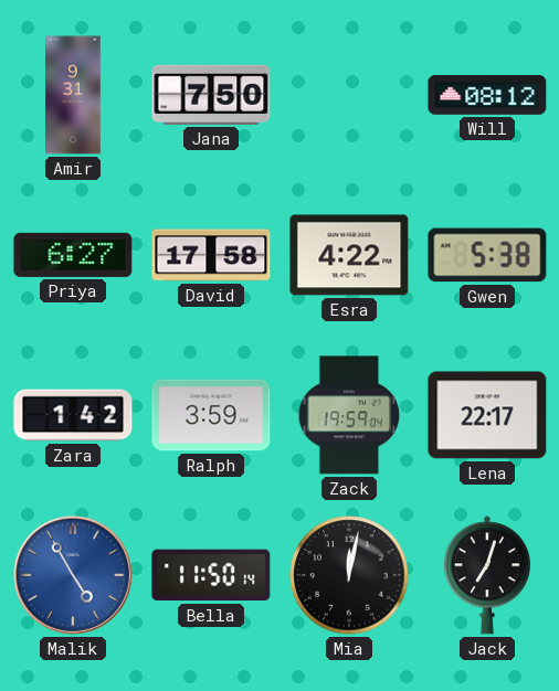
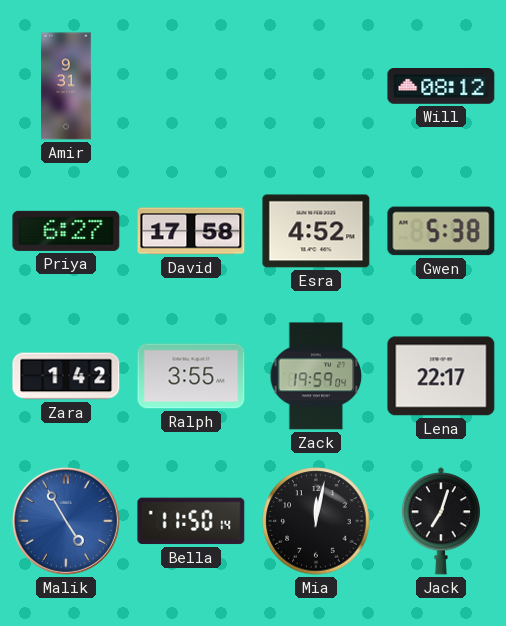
Jana: 7:50 -> none
Esra: 4:22 -> 4:52
Ralph: 3:59 -> 3:55
